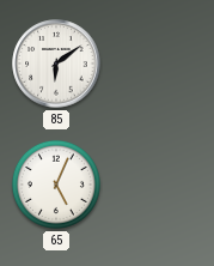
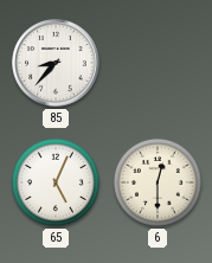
85: 6:09 -> 8:37
6: none -> 12:30
